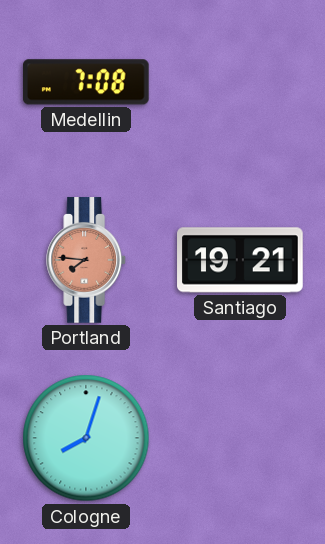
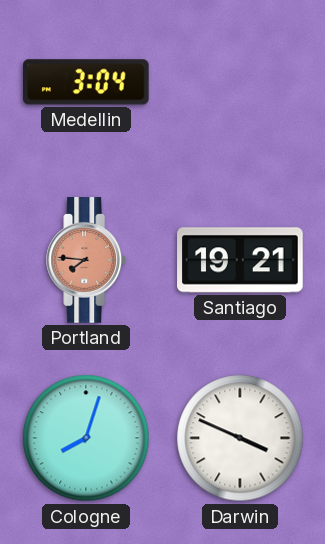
Medellin: 7:08 -> 3:04
Darwin: none -> 3:49
